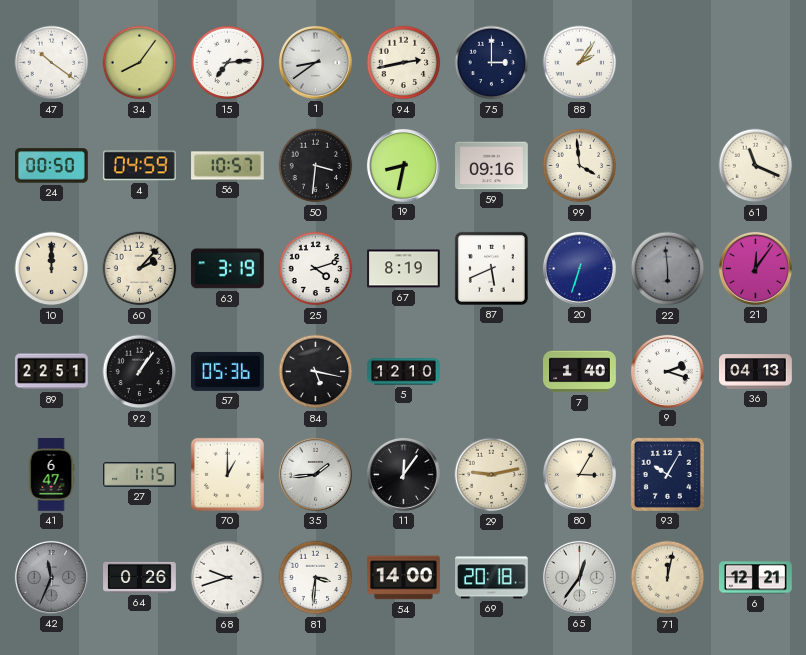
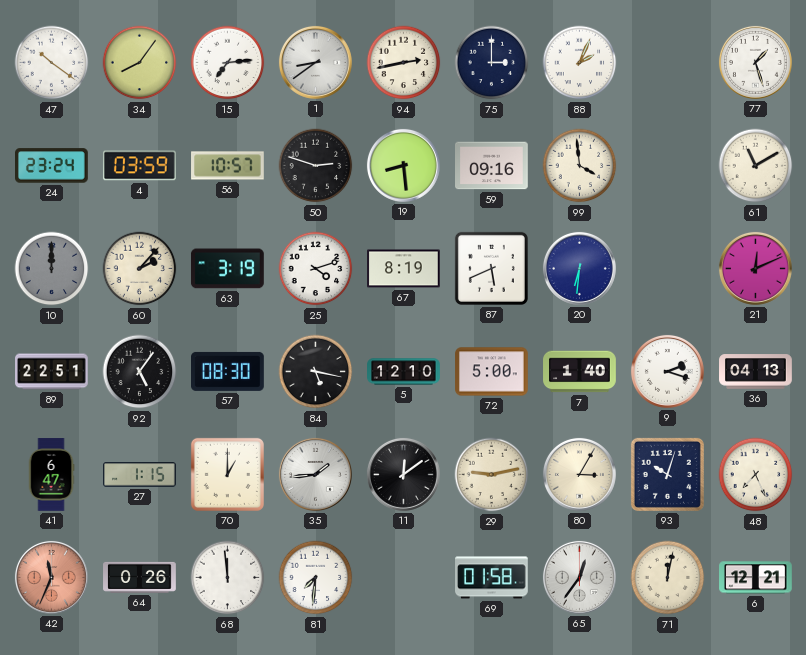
88: 2:06 -> 2:04
77: none -> 1:27
24: 00:50 -> 23:24
4: 04:59 -> 03:59
50: 3:31 -> 2:48
19: 8:32 -> 8:29
61: 11:19 -> 11:10
10 dial: cream -> grey
20: 6:33 -> 6:31
22: 5:59 -> none
21: 12:06 -> 12:11
92: 1:06 -> 5:06
57: 05:36 -> 08:30
72: none -> 5:00
11: 12:06 -> 12:09
93: 10:05 -> 10:03
48: none -> 7:26
42 dial: grey -> salmon
68: 9:42 -> 11:59
81: 3:31 -> 7:31
54: 14:00 -> none
69: 20:18 -> 01:58
